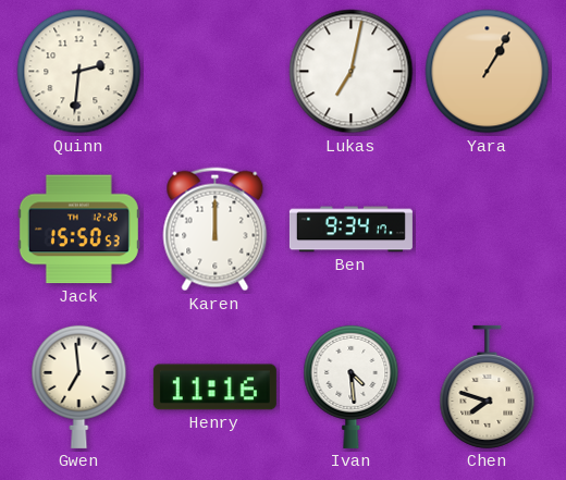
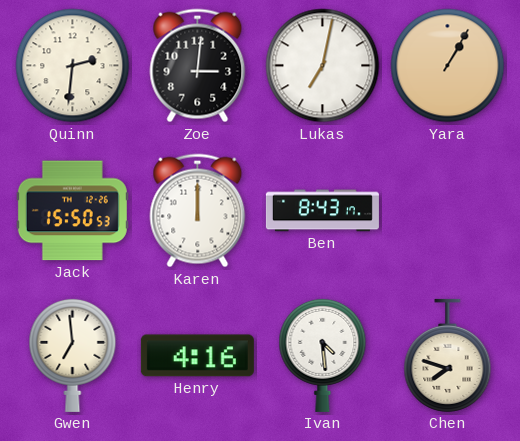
Zoe: none -> 3:01
Ben: 9:34 -> 8:43
Henry: 11:16 -> 4:16
